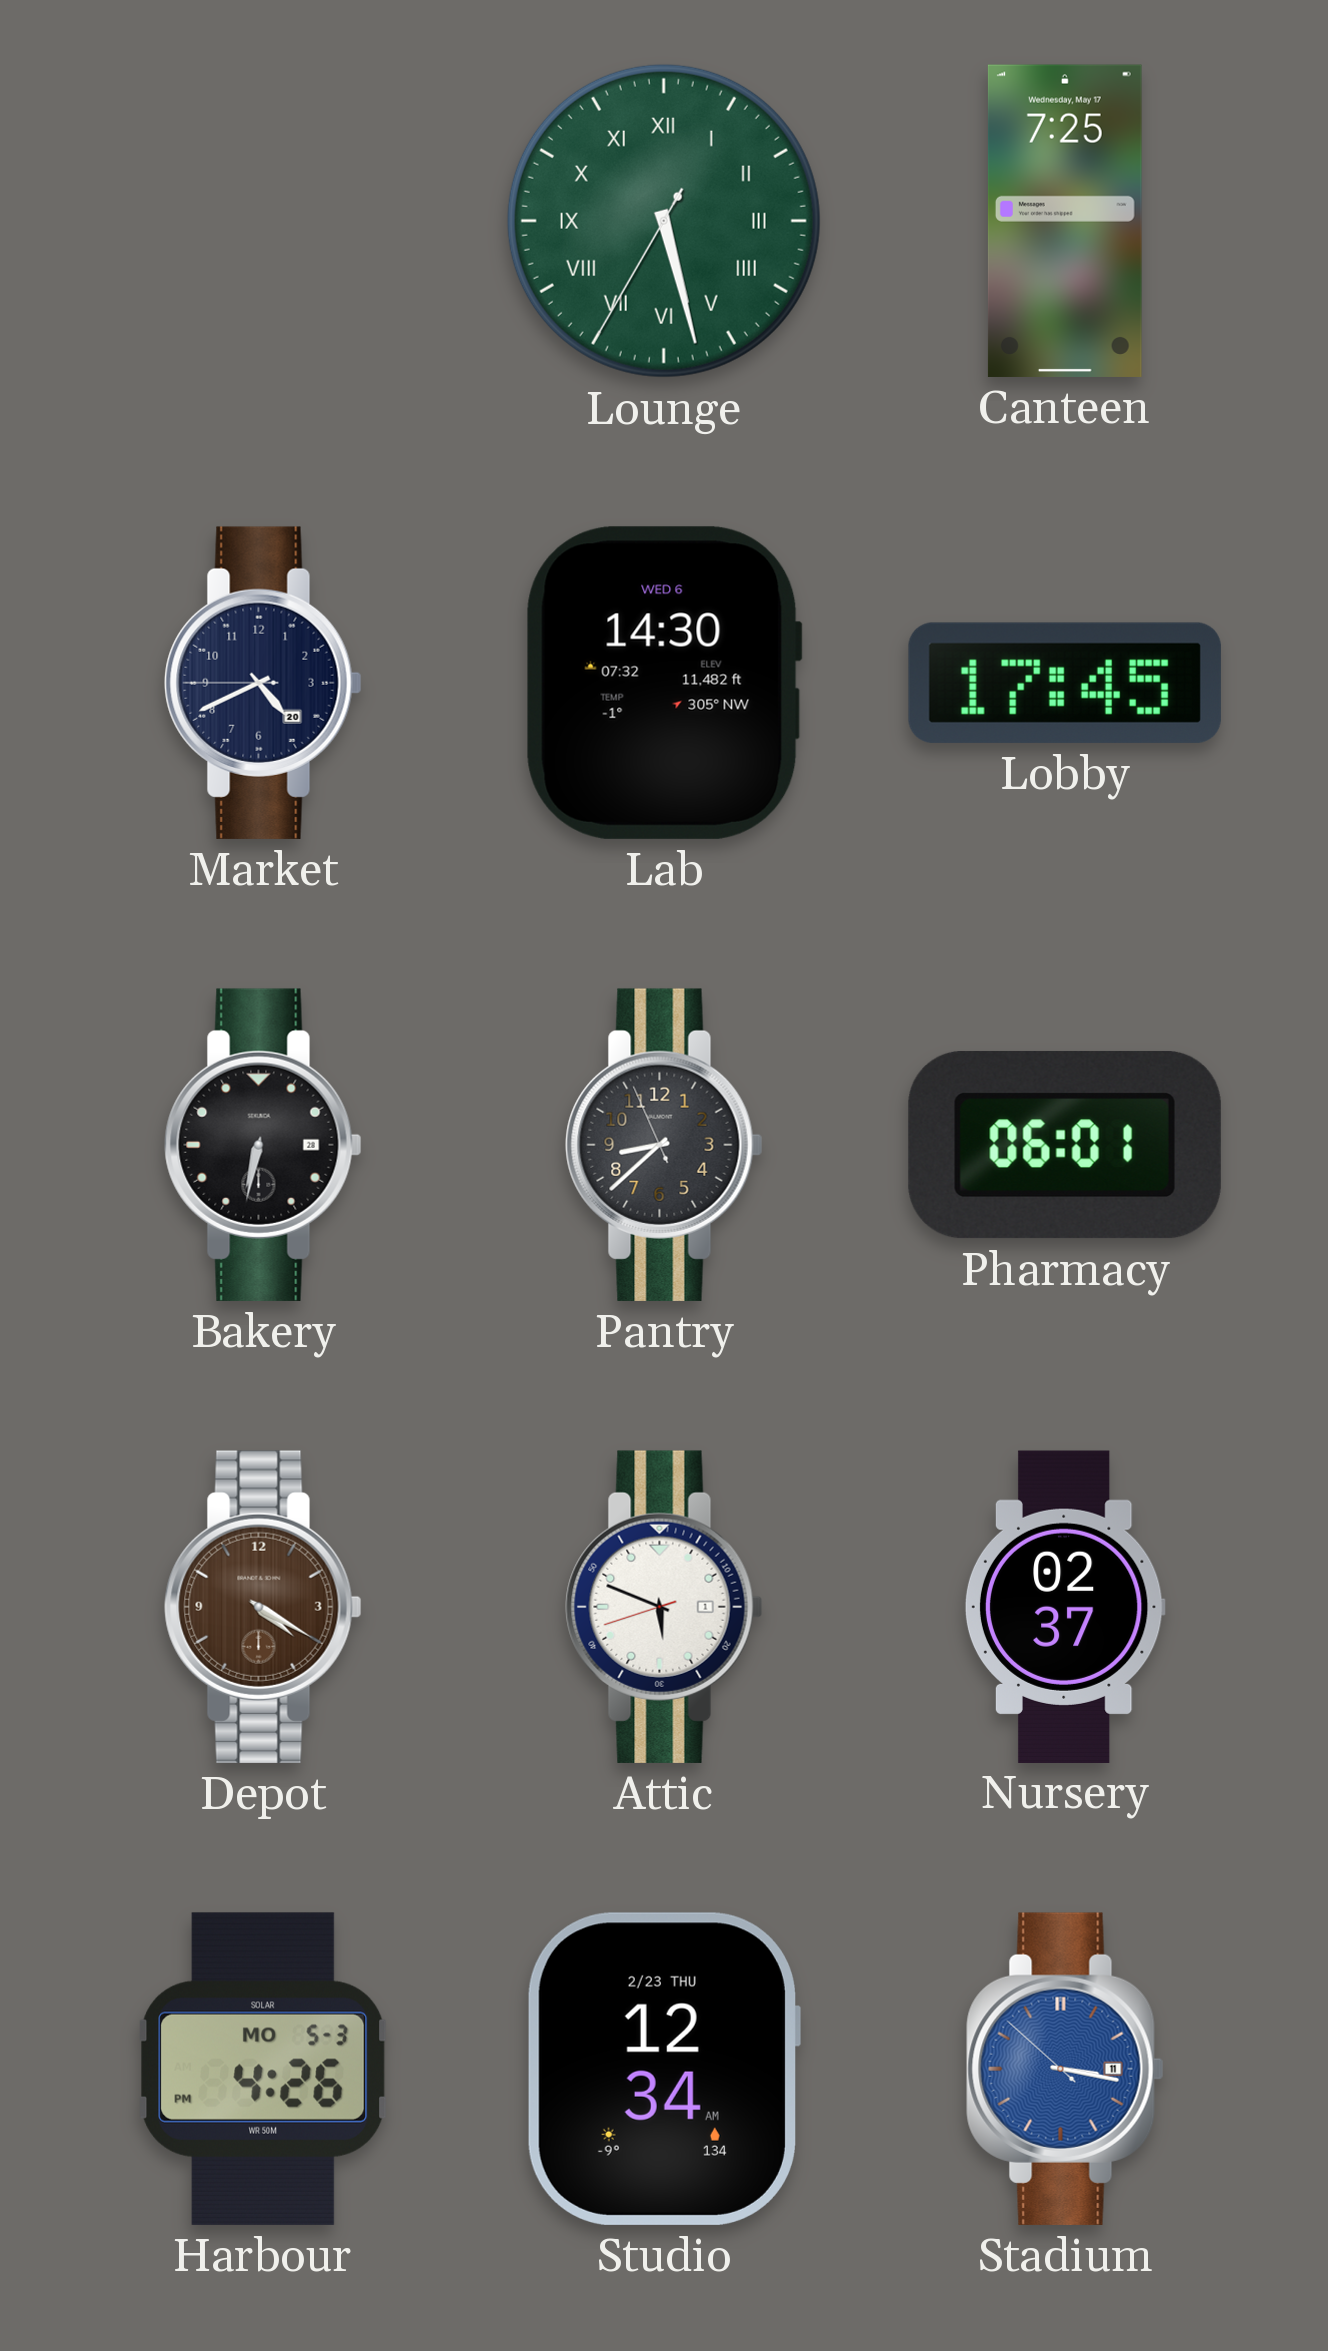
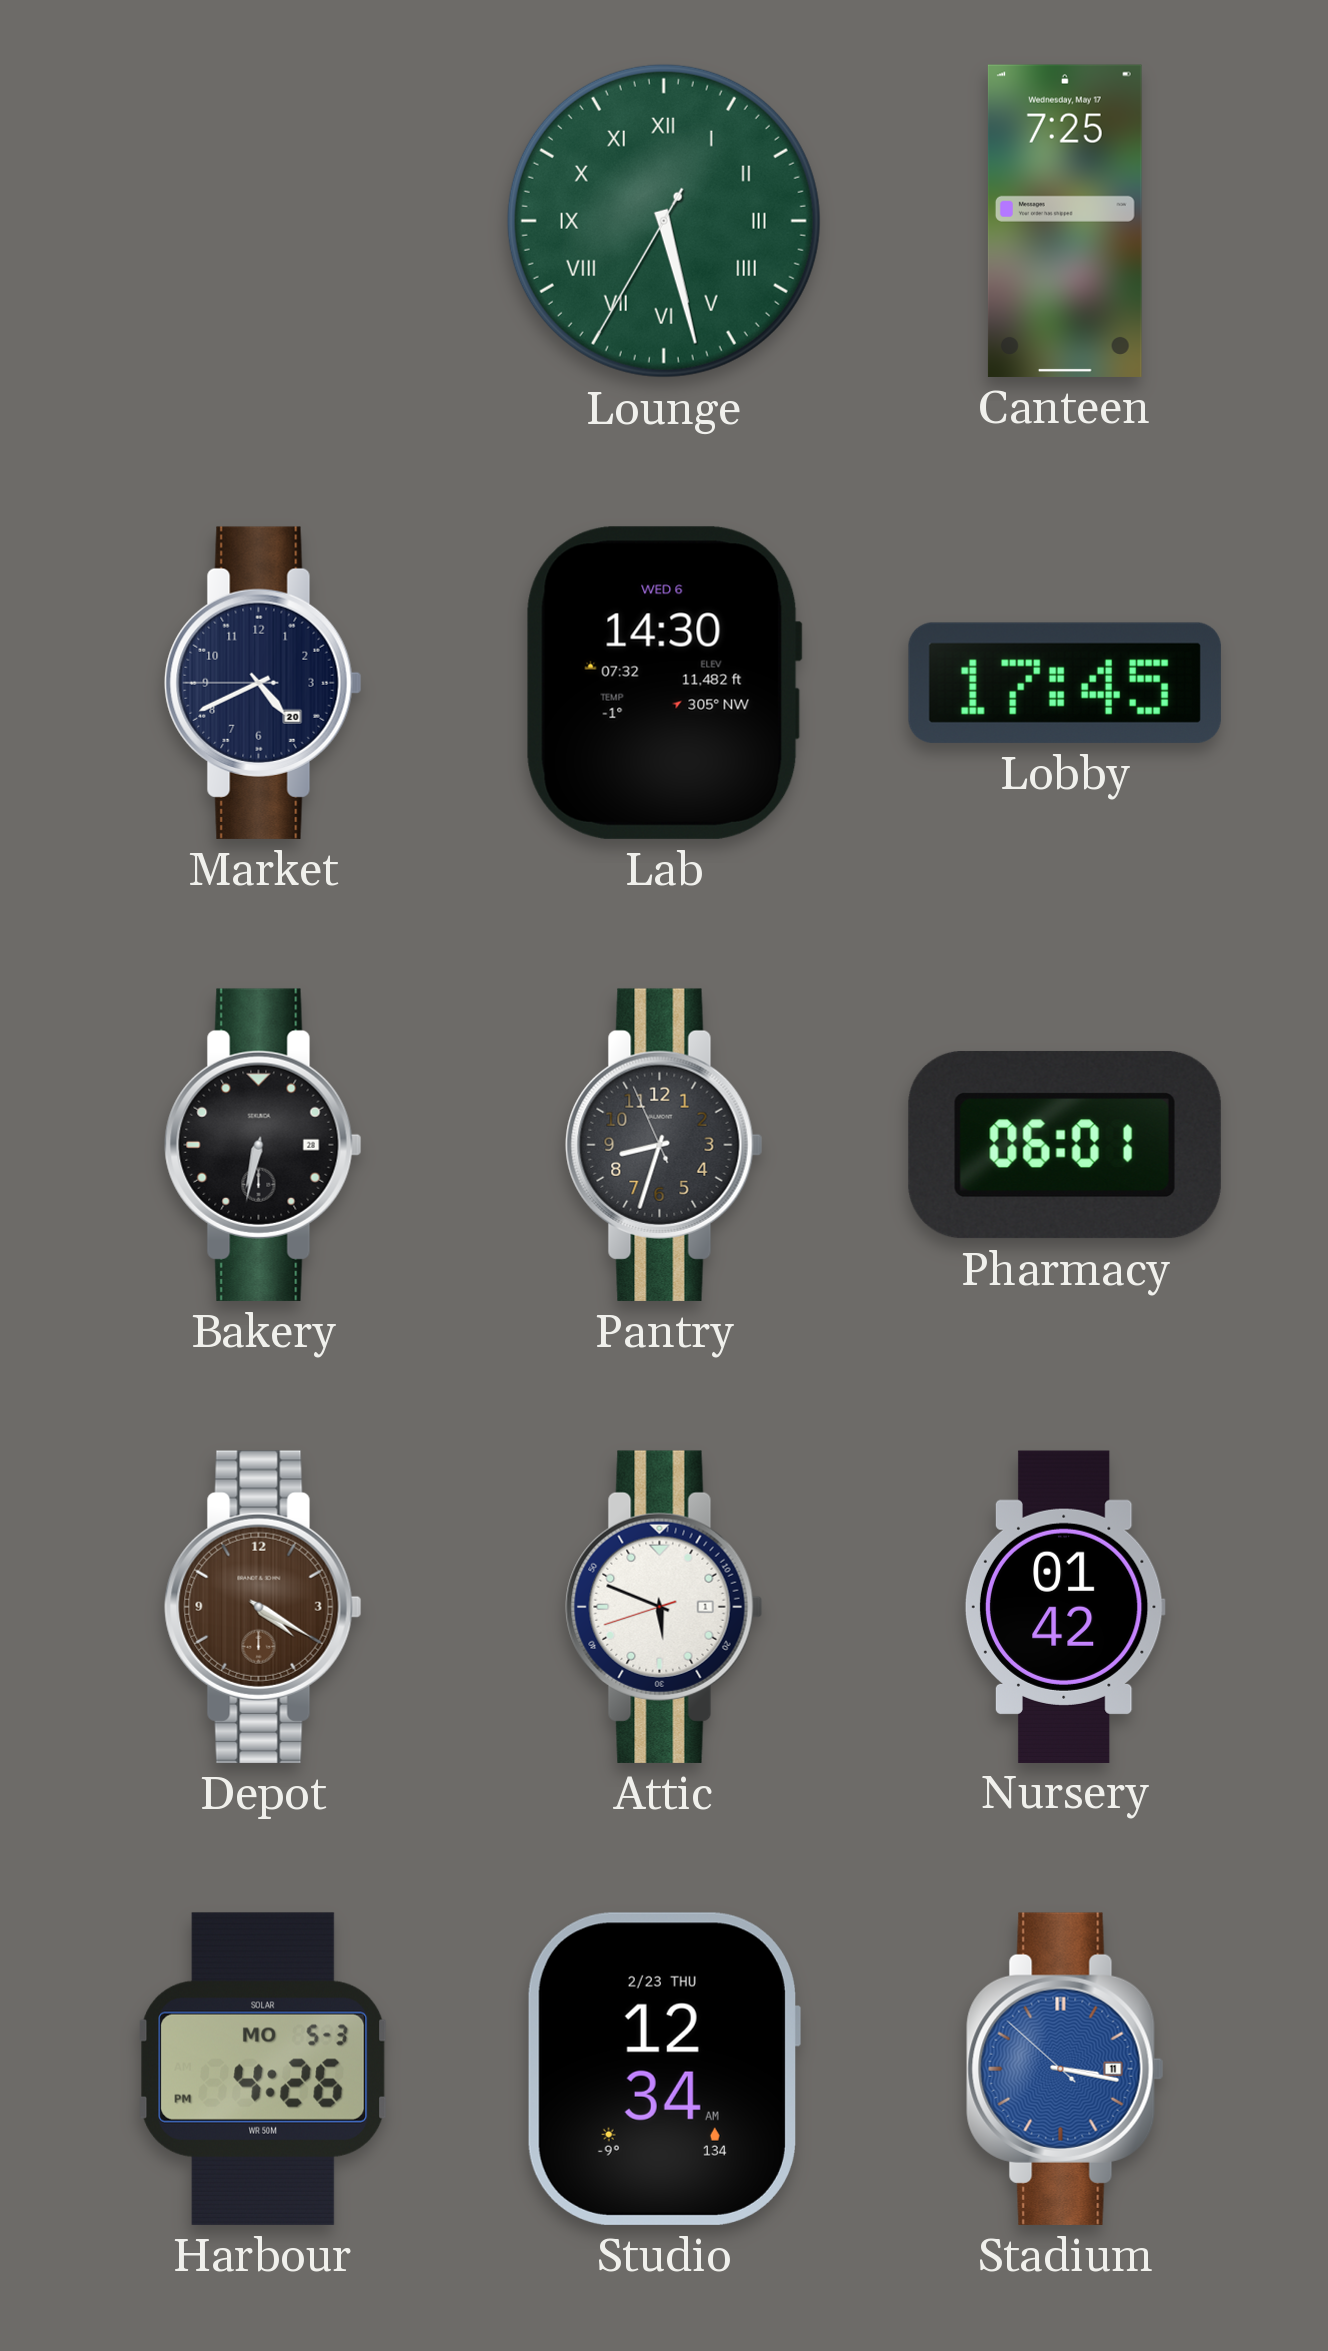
Pantry: 8:37 -> 8:32
Nursery: 02:37 -> 01:42
